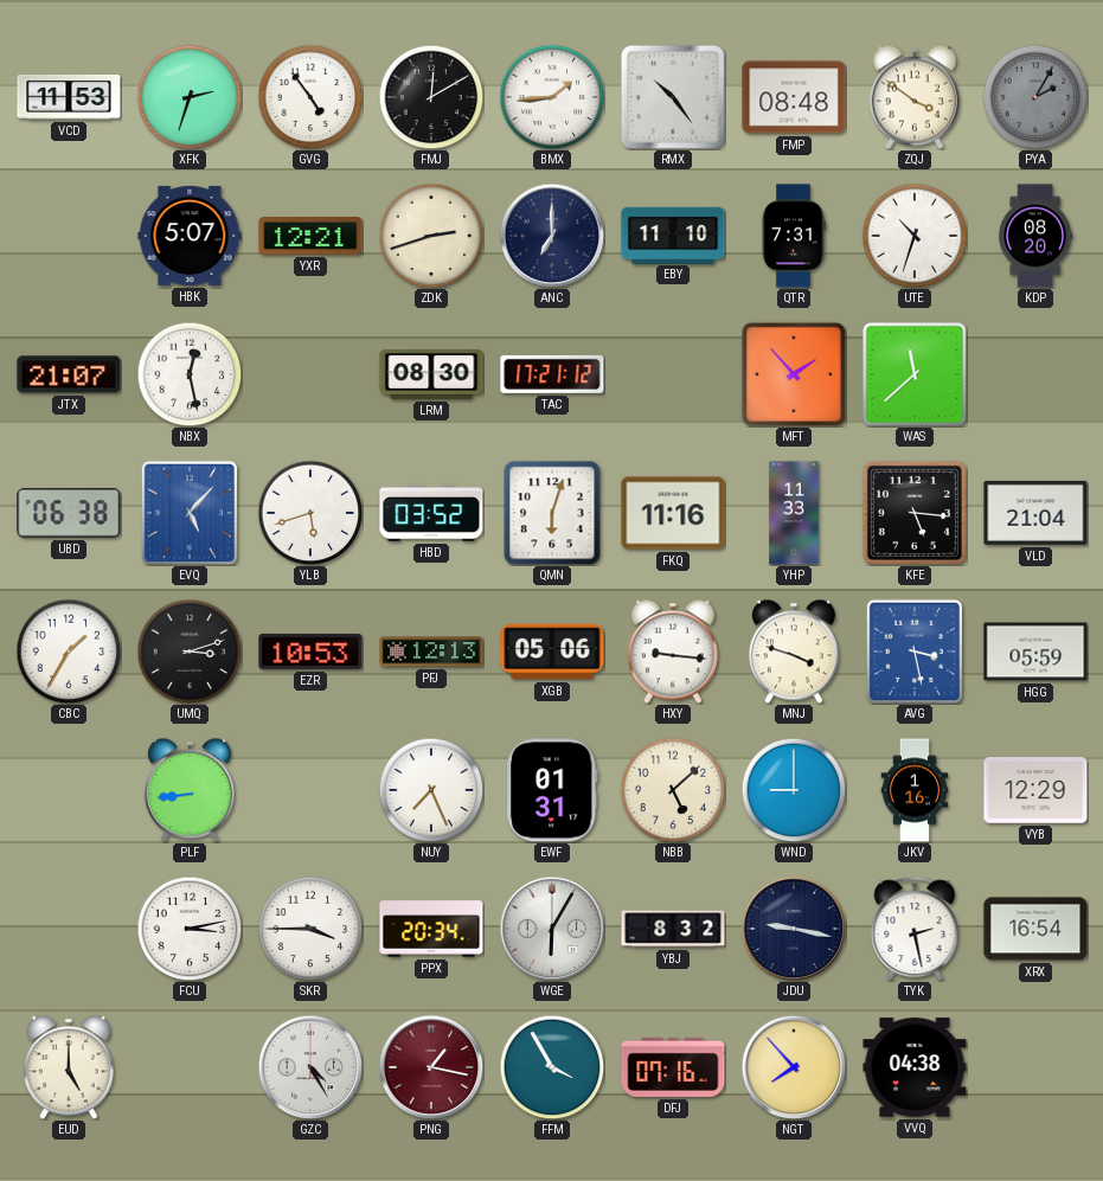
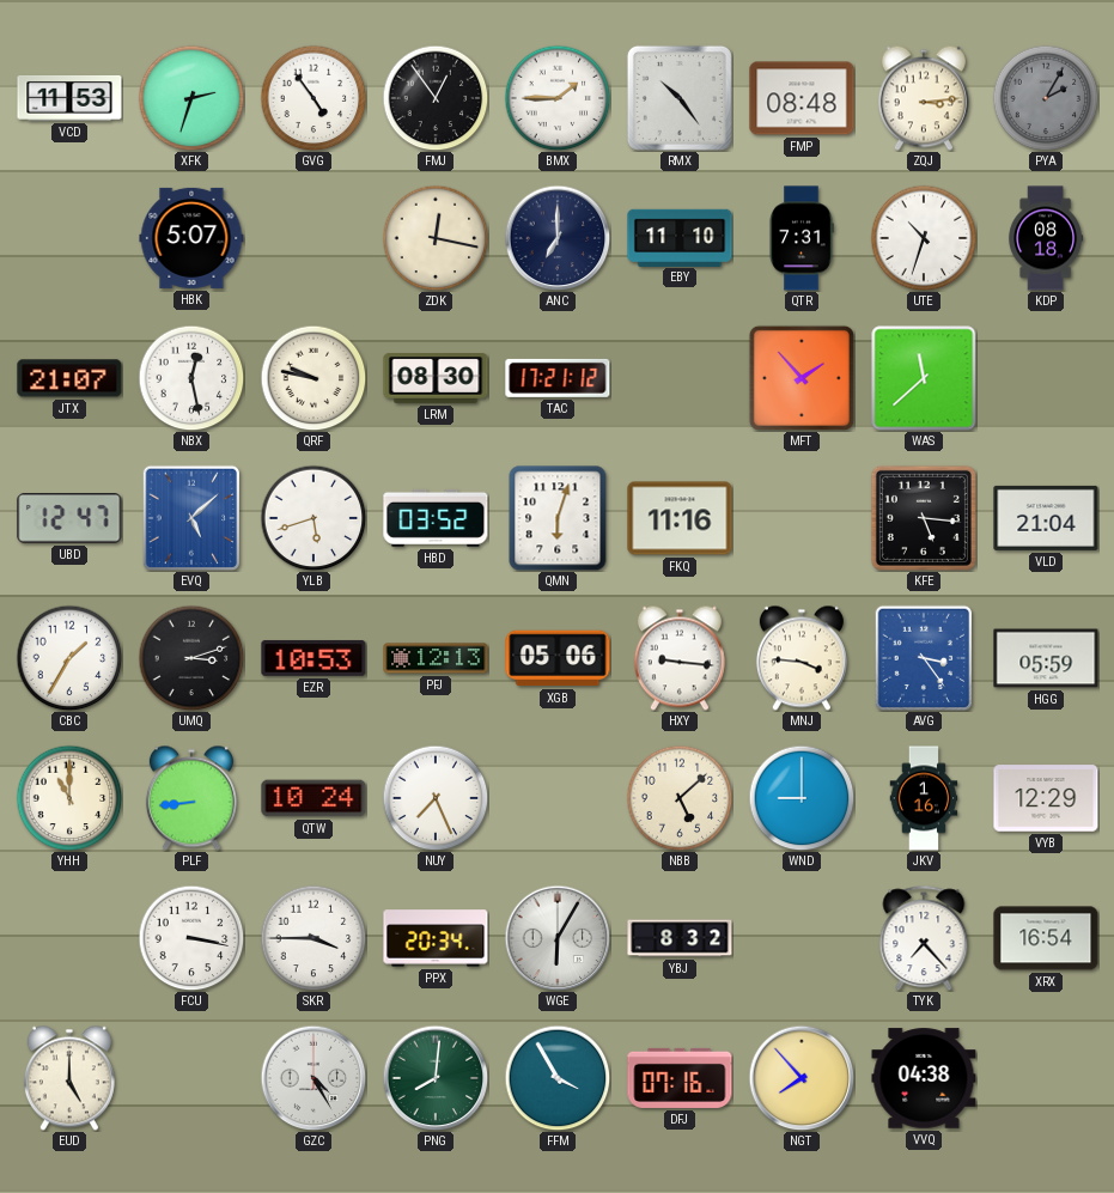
FMJ: 12:10 -> 12:54
BMX: 1:44 -> 1:45
ZQJ: 3:51 -> 3:14
YXR: 12:21 -> none
ZDK: 2:42 -> 12:17
KDP: 08:20 -> 08:18
QRF: none -> 9:47
UBD: 06:38 -> 12:47
EVQ: 5:07 -> 5:08
YHP: 11:33 -> none
MNJ: 3:48 -> 3:46
AVG: 3:28 -> 3:24
YHH: none -> 11:00
QTW: none -> 10:24
EWF: 01:31 -> none
FCU: 3:13 -> 3:17
JDU: 9:17 -> none
TYK: 2:28 -> 7:23
PNG: 1:17 -> 8:01
PNG dial: burgundy -> green
